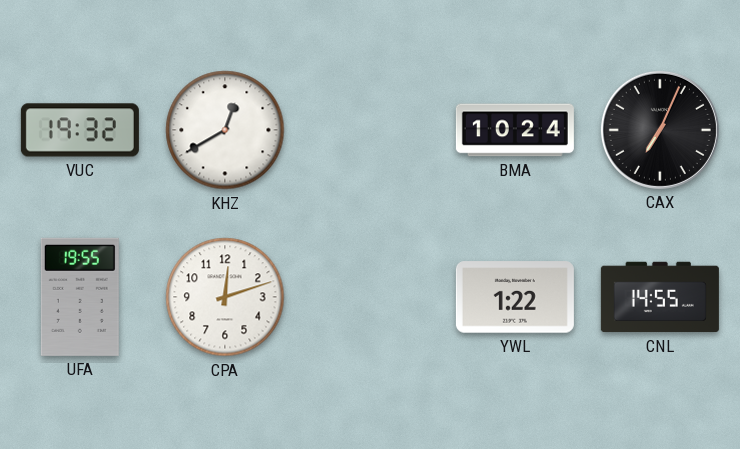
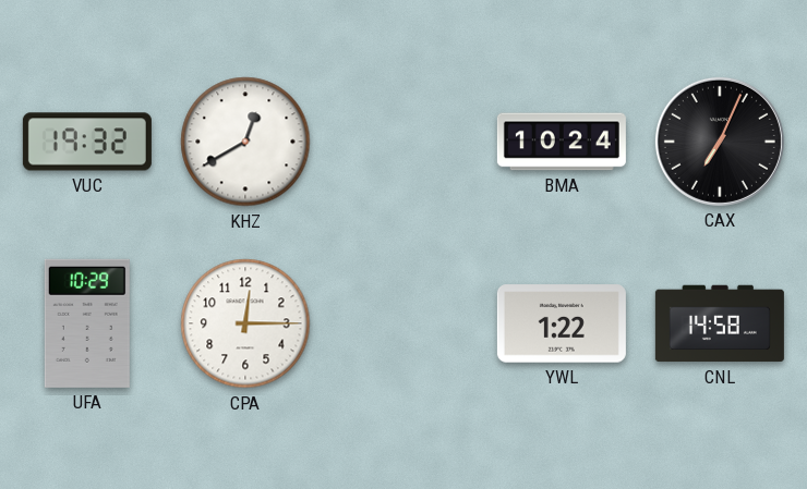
UFA: 19:55 -> 10:29
CPA: 12:12 -> 12:15
CNL: 14:55 -> 14:58
